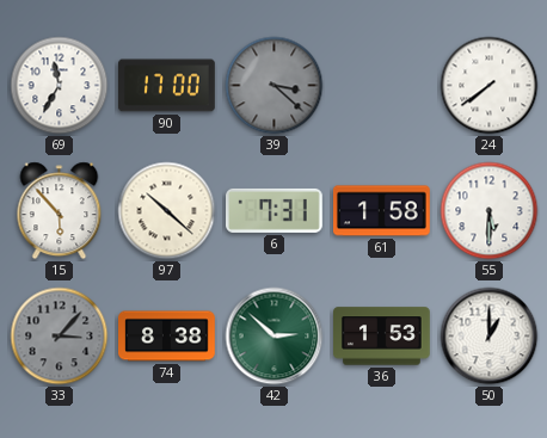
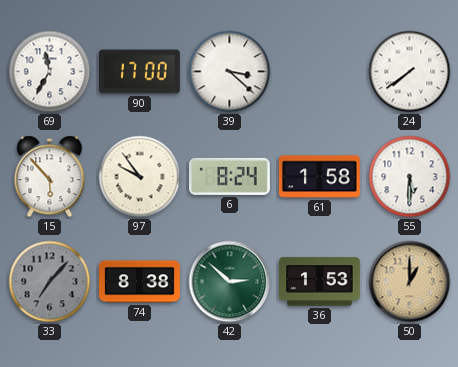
39 dial: grey -> white
97: 10:22 -> 9:54
6: 7:31 -> 8:24
33: 3:07 -> 7:07
50 dial: white -> champagne
